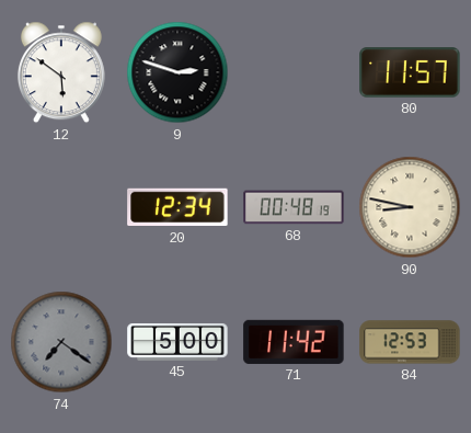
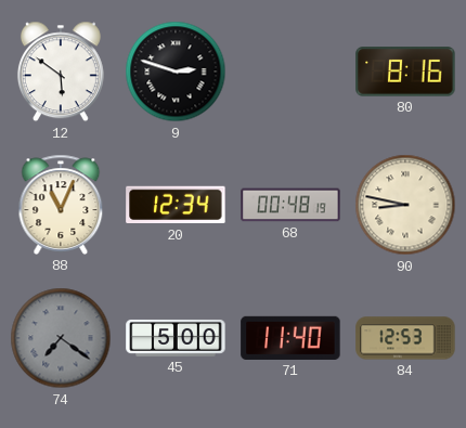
80: 11:57 -> 8:16
88: none -> 11:04
71: 11:42 -> 11:40
